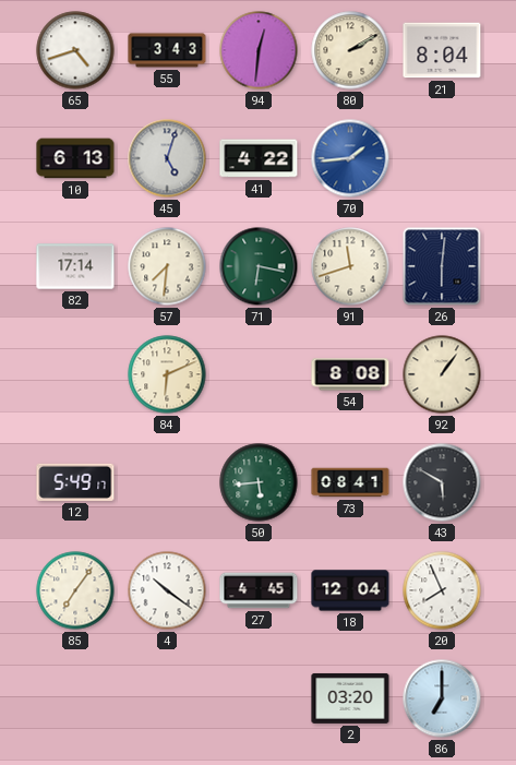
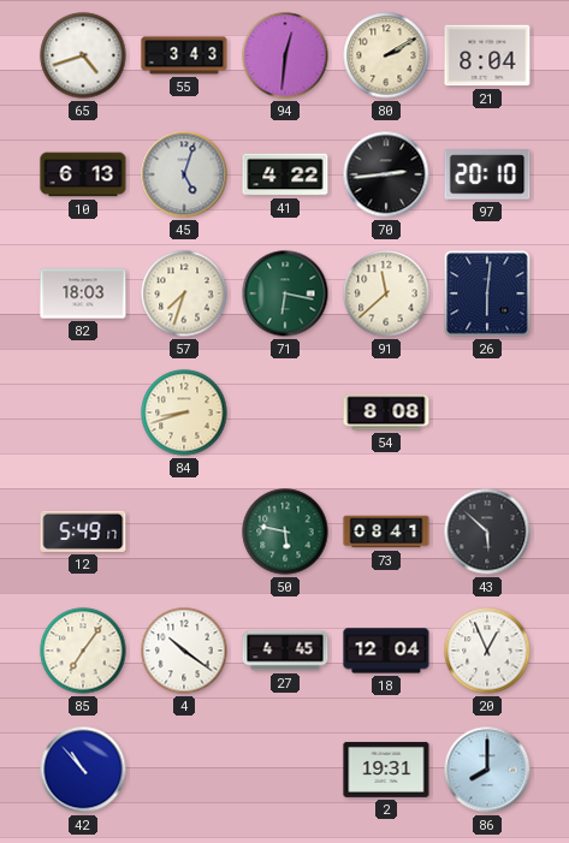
70: 1:44 -> 2:44
70 dial: blue -> black
97: none -> 20:10
82: 17:14 -> 18:03
57: 7:31 -> 7:33
91: 11:42 -> 11:38
84: 6:11 -> 8:42
92: 1:06 -> none
50: 5:44 -> 5:47
43: 5:50 -> 5:52
20: 7:56 -> 12:56
42: none -> 10:53
2: 03:20 -> 19:31
86: 7:00 -> 8:00
